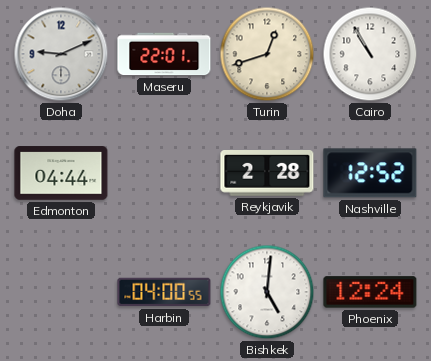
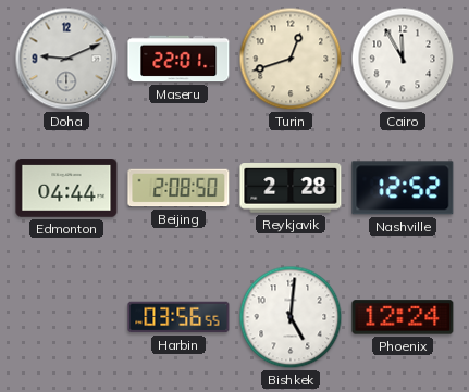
Cairo: 10:55 -> 11:55
Beijing: none -> 2:08
Harbin: 04:00 -> 03:56
